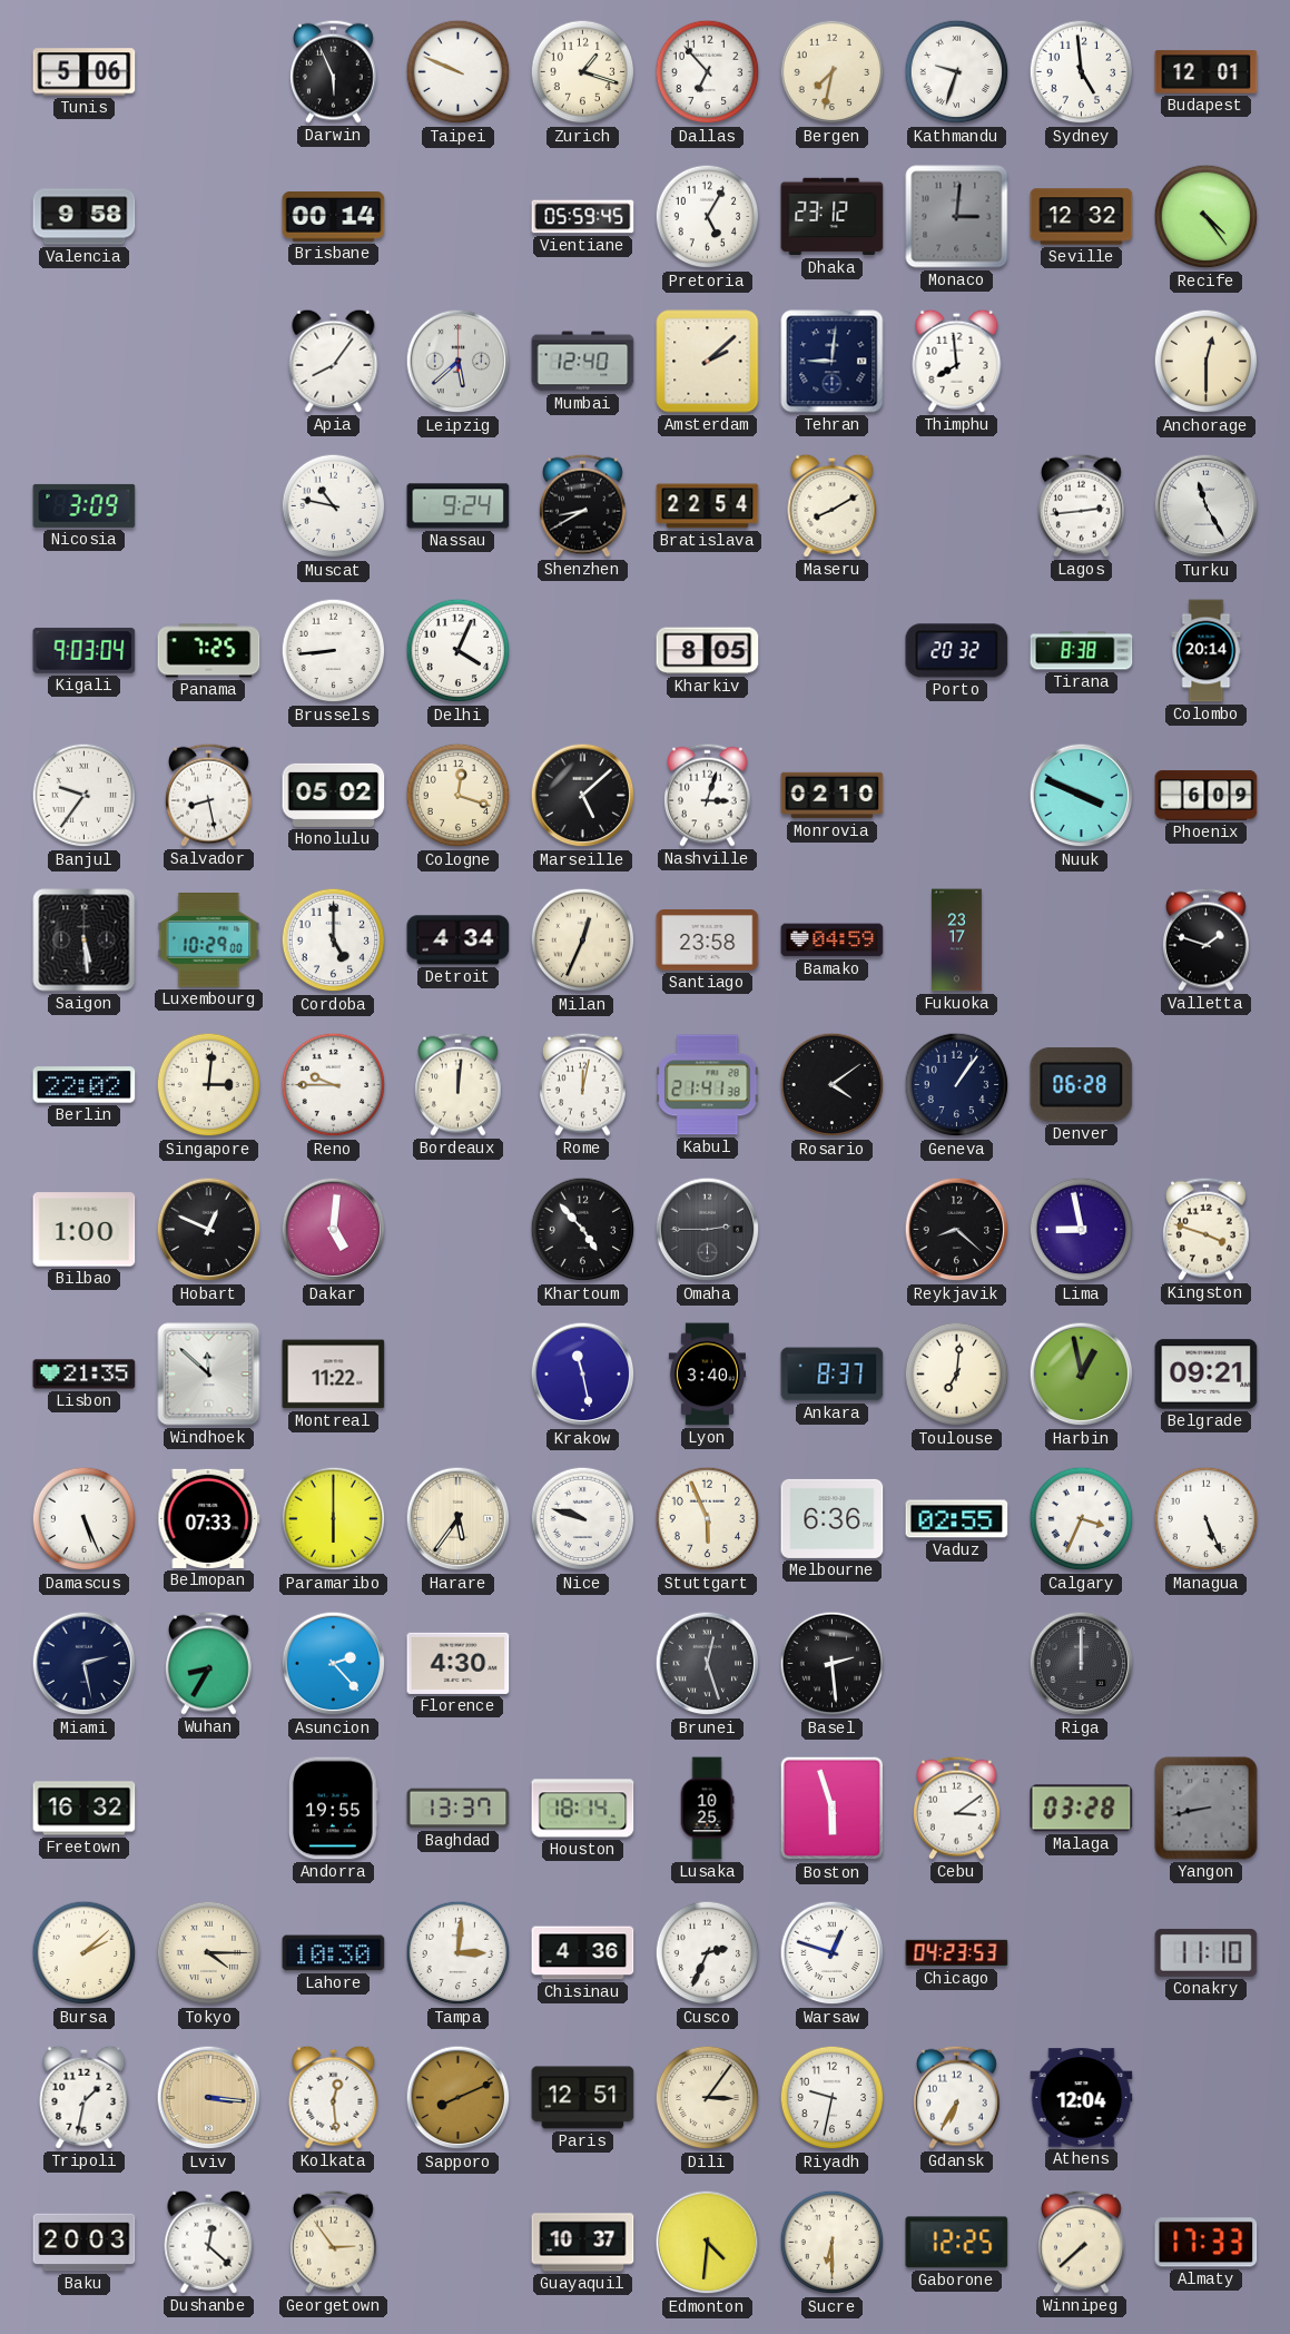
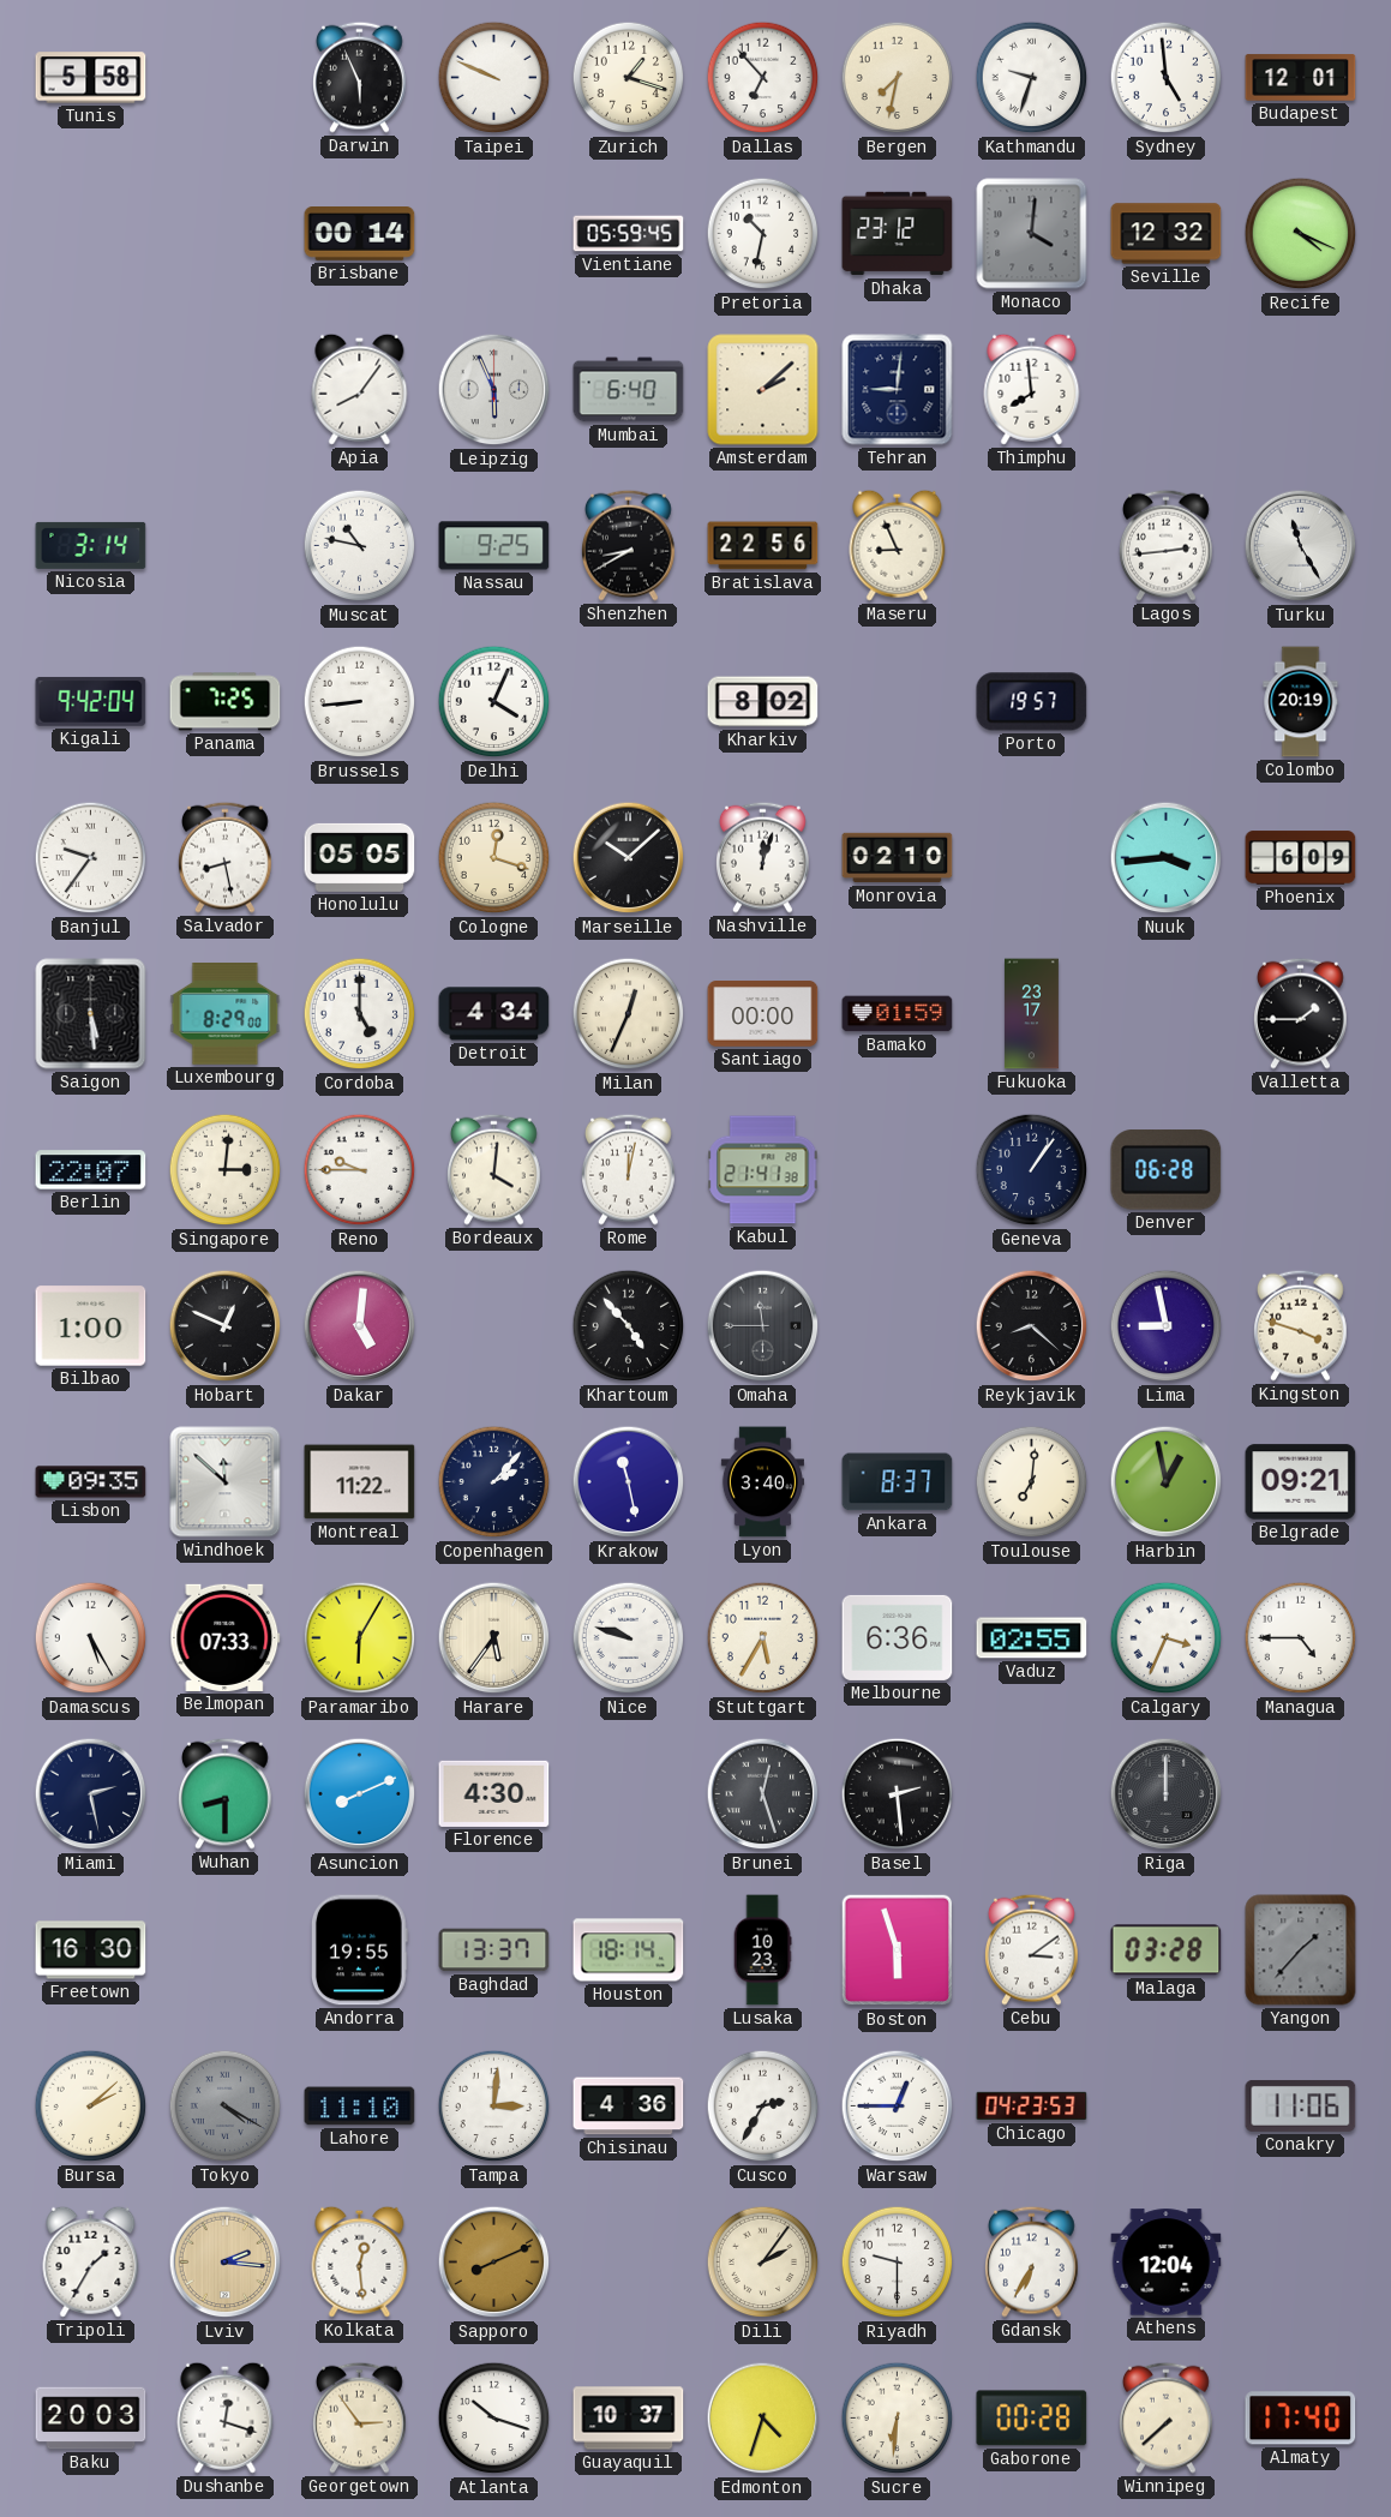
Tunis: 5:06 -> 5:58
Valencia: 9:58 -> none
Pretoria: 5:05 -> 10:32
Monaco: 3:01 -> 4:01
Recife: 4:24 -> 4:19
Leipzig: 5:38 -> 5:56
Mumbai: 12:40 -> 6:40
Anchorage: 12:30 -> none
Nicosia: 3:09 -> 3:14
Nassau: 9:24 -> 9:25
Bratislava: 22:54 -> 22:56
Maseru: 8:10 -> 8:56
Kigali: 9:03 -> 9:42
Kharkiv: 8:05 -> 8:02
Porto: 20:32 -> 19:57
Tirana: 8:38 -> none
Colombo: 20:14 -> 20:19
Honolulu: 05:02 -> 05:05
Marseille: 5:08 -> 10:08
Nashville: 3:03 -> 12:03
Nuuk: 3:49 -> 3:44
Luxembourg: 10:29 -> 8:29
Santiago: 23:58 -> 00:00
Bamako: 04:59 -> 01:59
Valletta: 1:48 -> 1:45
Berlin: 22:02 -> 22:07
Bordeaux: 12:01 -> 4:01
Rosario: 4:09 -> none
Omaha: 2:45 -> 11:45
Lisbon: 21:35 -> 09:35
Copenhagen: none -> 2:07
Damascus: 5:26 -> 5:25
Paramaribo: 6:00 -> 6:05
Stuttgart: 5:56 -> 5:35
Managua: 5:26 -> 4:45
Wuhan: 8:35 -> 8:30
Asuncion: 2:23 -> 8:11
Freetown: 16:32 -> 16:30
Lusaka: 10:25 -> 10:23
Yangon: 8:43 -> 1:37
Tokyo: 4:15 -> 4:20
Tokyo dial: cream -> grey
Lahore: 10:30 -> 11:10
Cusco: 2:34 -> 2:35
Warsaw: 12:48 -> 12:45
Conakry: 11:10 -> 11:06
Tripoli: 1:32 -> 1:35
Lviv: 3:16 -> 2:16
Paris: 12:51 -> none
Dili: 3:06 -> 2:06
Riyadh: 9:32 -> 9:30
Dushanbe: 12:22 -> 12:18
Atlanta: none -> 10:18
Edmonton: 4:31 -> 4:33
Sucre: 6:30 -> 6:31
Gaborone: 12:25 -> 00:28
Almaty: 17:33 -> 17:40
